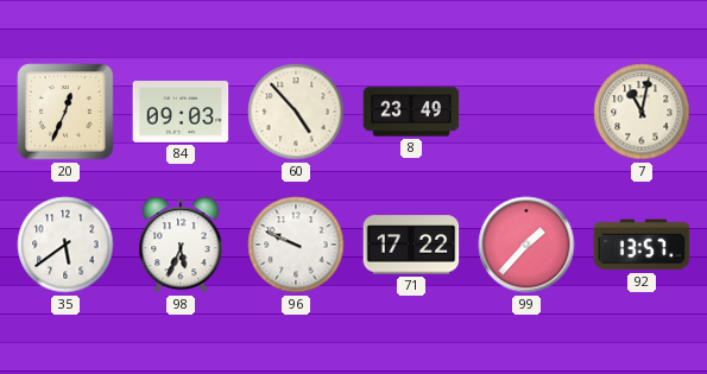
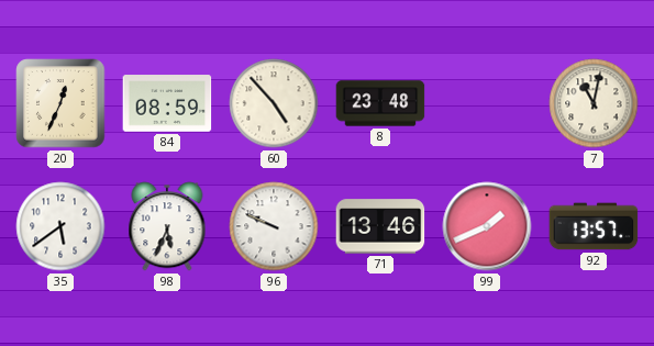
84: 09:03 -> 08:59
8: 23:49 -> 23:48
71: 17:22 -> 13:46
99: 1:37 -> 1:41
